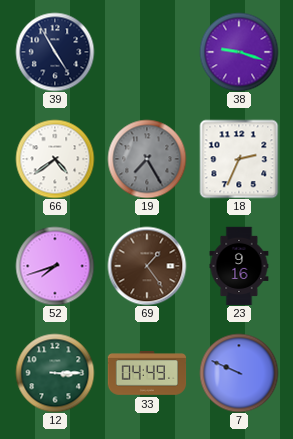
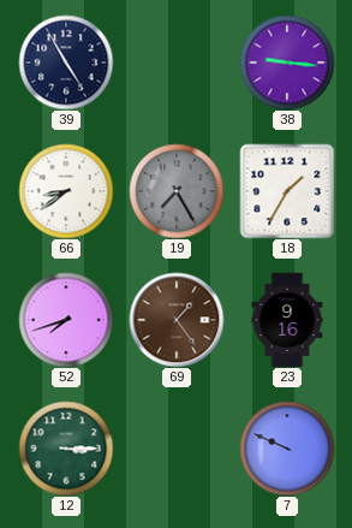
38: 9:18 -> 9:16
66: 4:39 -> 8:39
18: 2:34 -> 1:35
33: 04:49 -> none
